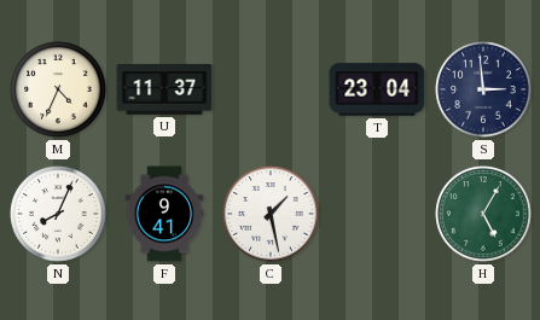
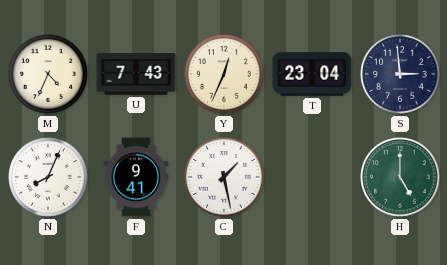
U: 11:37 -> 7:43
Y: none -> 12:34
H: 5:05 -> 5:00
